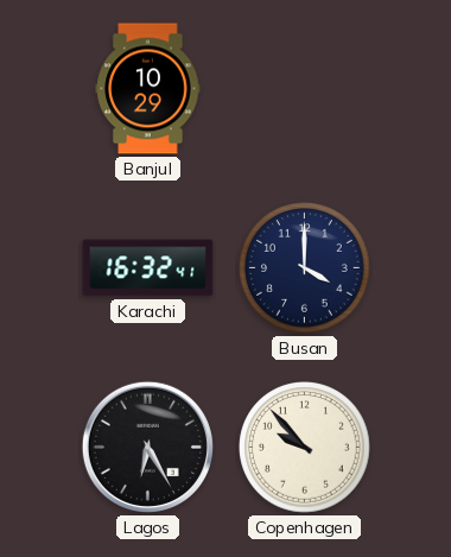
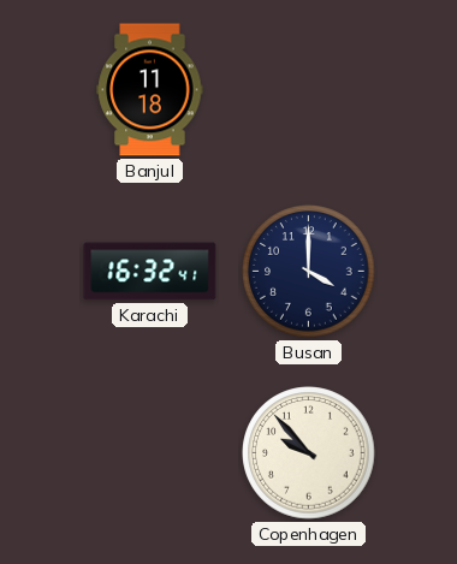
Banjul: 10:29 -> 11:18
Lagos: 6:25 -> none
